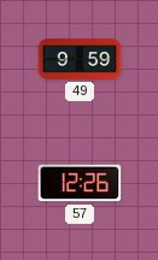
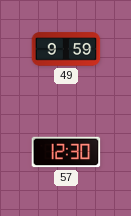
57: 12:26 -> 12:30
